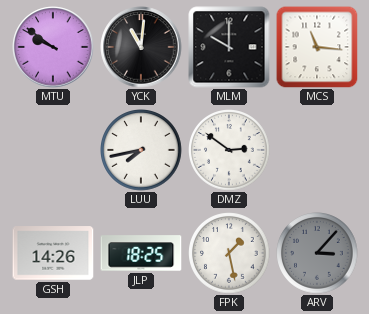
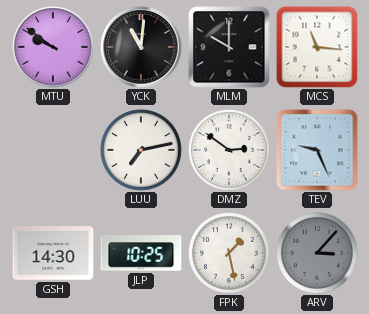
LUU: 7:43 -> 7:13
TEV: none -> 9:26
GSH: 14:26 -> 14:30
JLP: 18:25 -> 10:25
